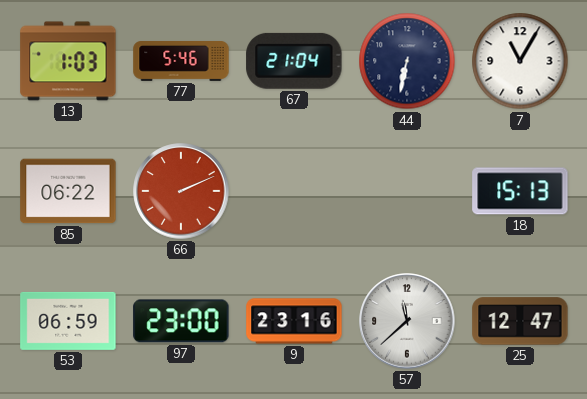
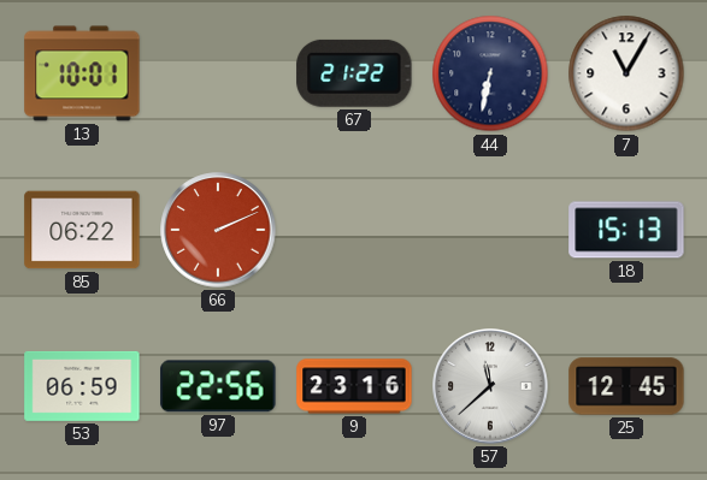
13: 1:03 -> 10:01
77: 5:46 -> none
67: 21:04 -> 21:22
97: 23:00 -> 22:56
25: 12:47 -> 12:45
